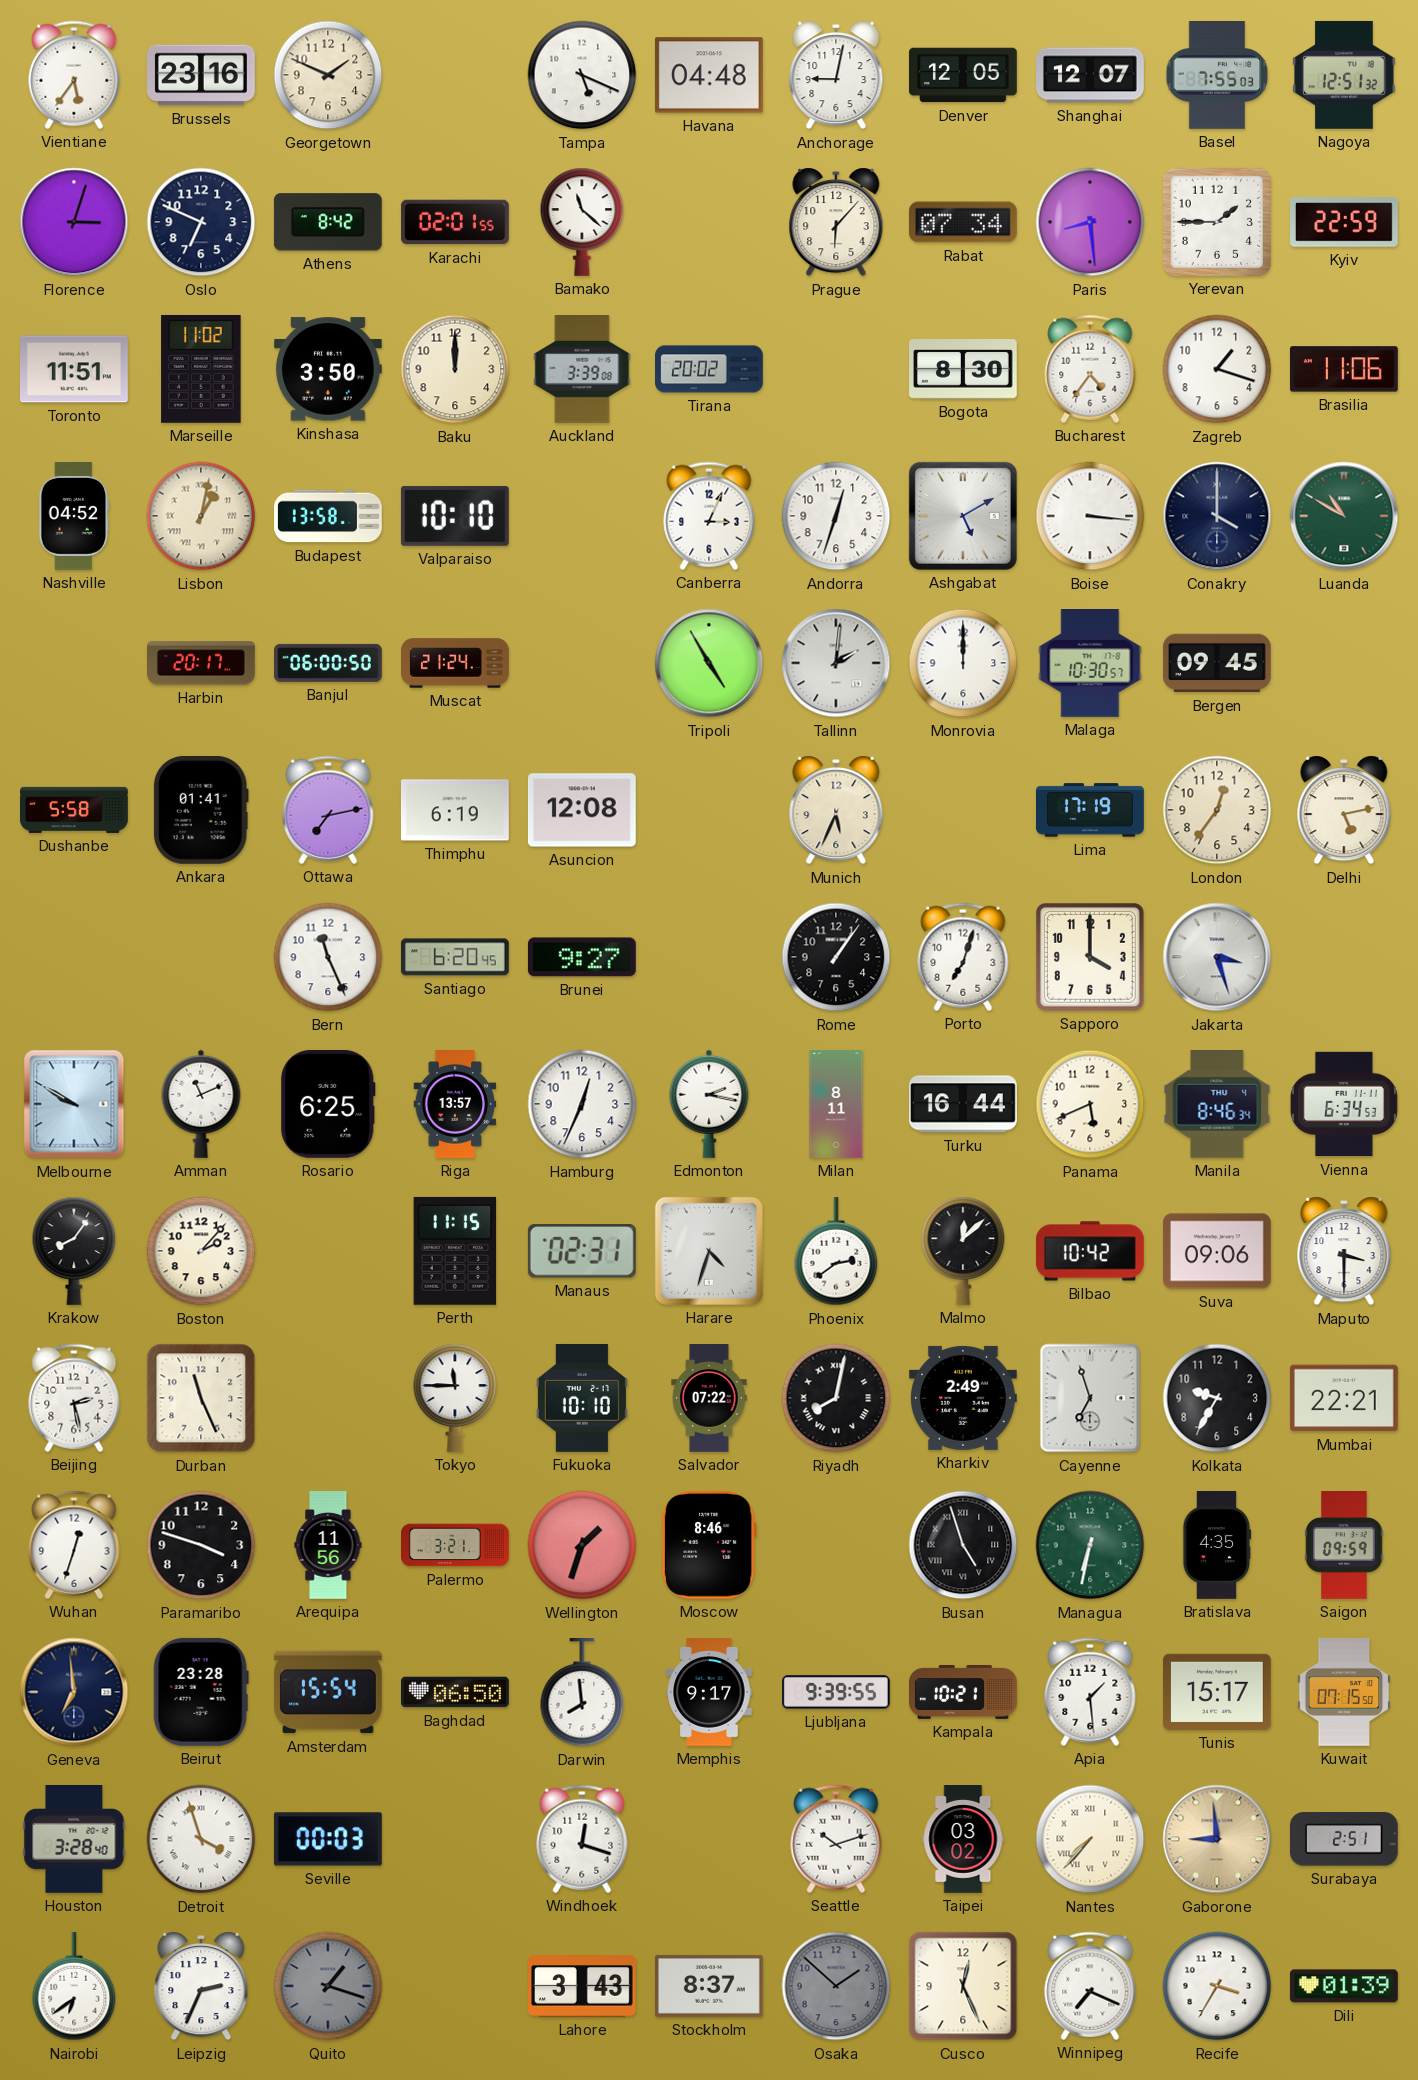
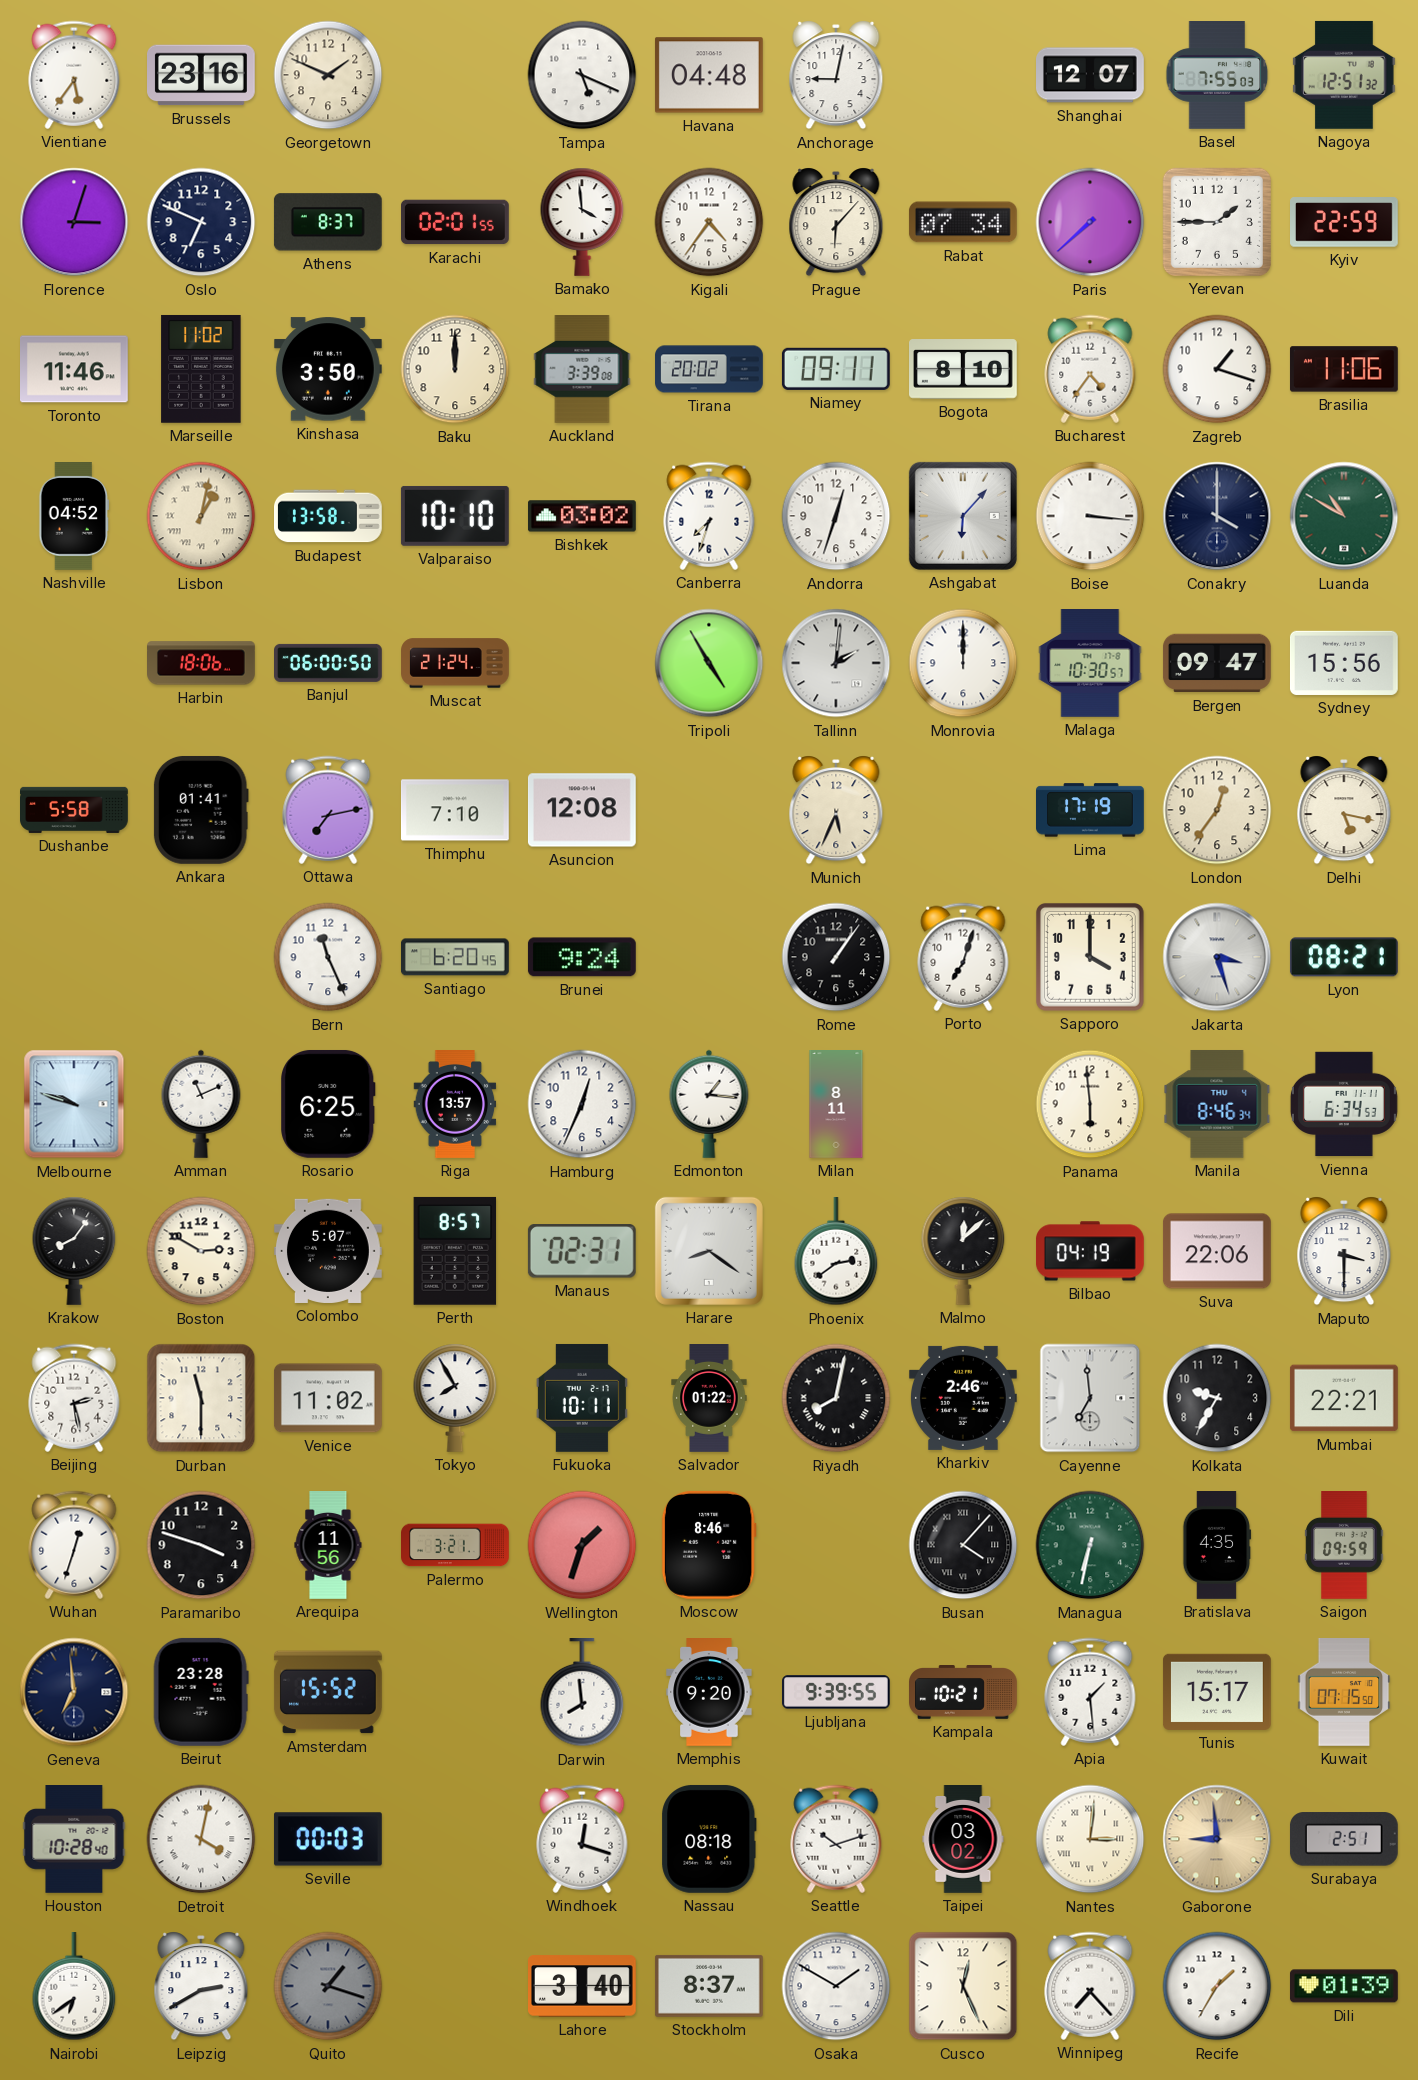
Denver: 12:05 -> none
Athens: 8:42 -> 8:37
Bamako: 11:22 -> 3:59
Kigali: none -> 4:36
Paris: 8:29 -> 7:38
Toronto: 11:51 -> 11:46
Niamey: none -> 09:11
Bogota: 8:30 -> 8:10
Bishkek: none -> 03:02
Canberra: 3:04 -> 7:33
Ashgabat: 5:10 -> 6:07
Harbin: 20:17 -> 18:06
Bergen: 09:45 -> 09:47
Sydney: none -> 15:56
Thimphu: 6:19 -> 7:10
Delhi: 5:13 -> 5:17
Brunei: 9:27 -> 9:24
Lyon: none -> 08:21
Melbourne: 9:50 -> 9:48
Edmonton: 2:17 -> 1:16
Turku: 16:44 -> none
Panama: 5:41 -> 5:59
Boston: 2:07 -> 2:50
Colombo: none -> 5:07
Perth: 11:15 -> 8:57
Harare: 4:33 -> 8:21
Bilbao: 10:42 -> 04:19
Suva: 09:06 -> 22:06
Durban: 11:26 -> 11:30
Venice: none -> 11:02
Tokyo: 11:45 -> 7:55
Fukuoka: 10:10 -> 10:11
Salvador: 07:22 -> 01:22
Kharkiv: 2:49 -> 2:46
Cayenne: 6:57 -> 6:59
Busan: 4:57 -> 4:07
Amsterdam: 15:54 -> 15:52
Baghdad: 06:50 -> none
Memphis: 9:17 -> 9:20
Houston: 3:28 -> 10:28
Detroit: 3:57 -> 4:02
Nassau: none -> 08:18
Nantes: 7:37 -> 3:01
Leipzig: 2:34 -> 2:40
Lahore: 3:43 -> 3:40
Osaka: 1:52 -> 1:50
Osaka dial: grey -> white
Winnipeg: 7:19 -> 7:23
Recife: 3:35 -> 1:35
